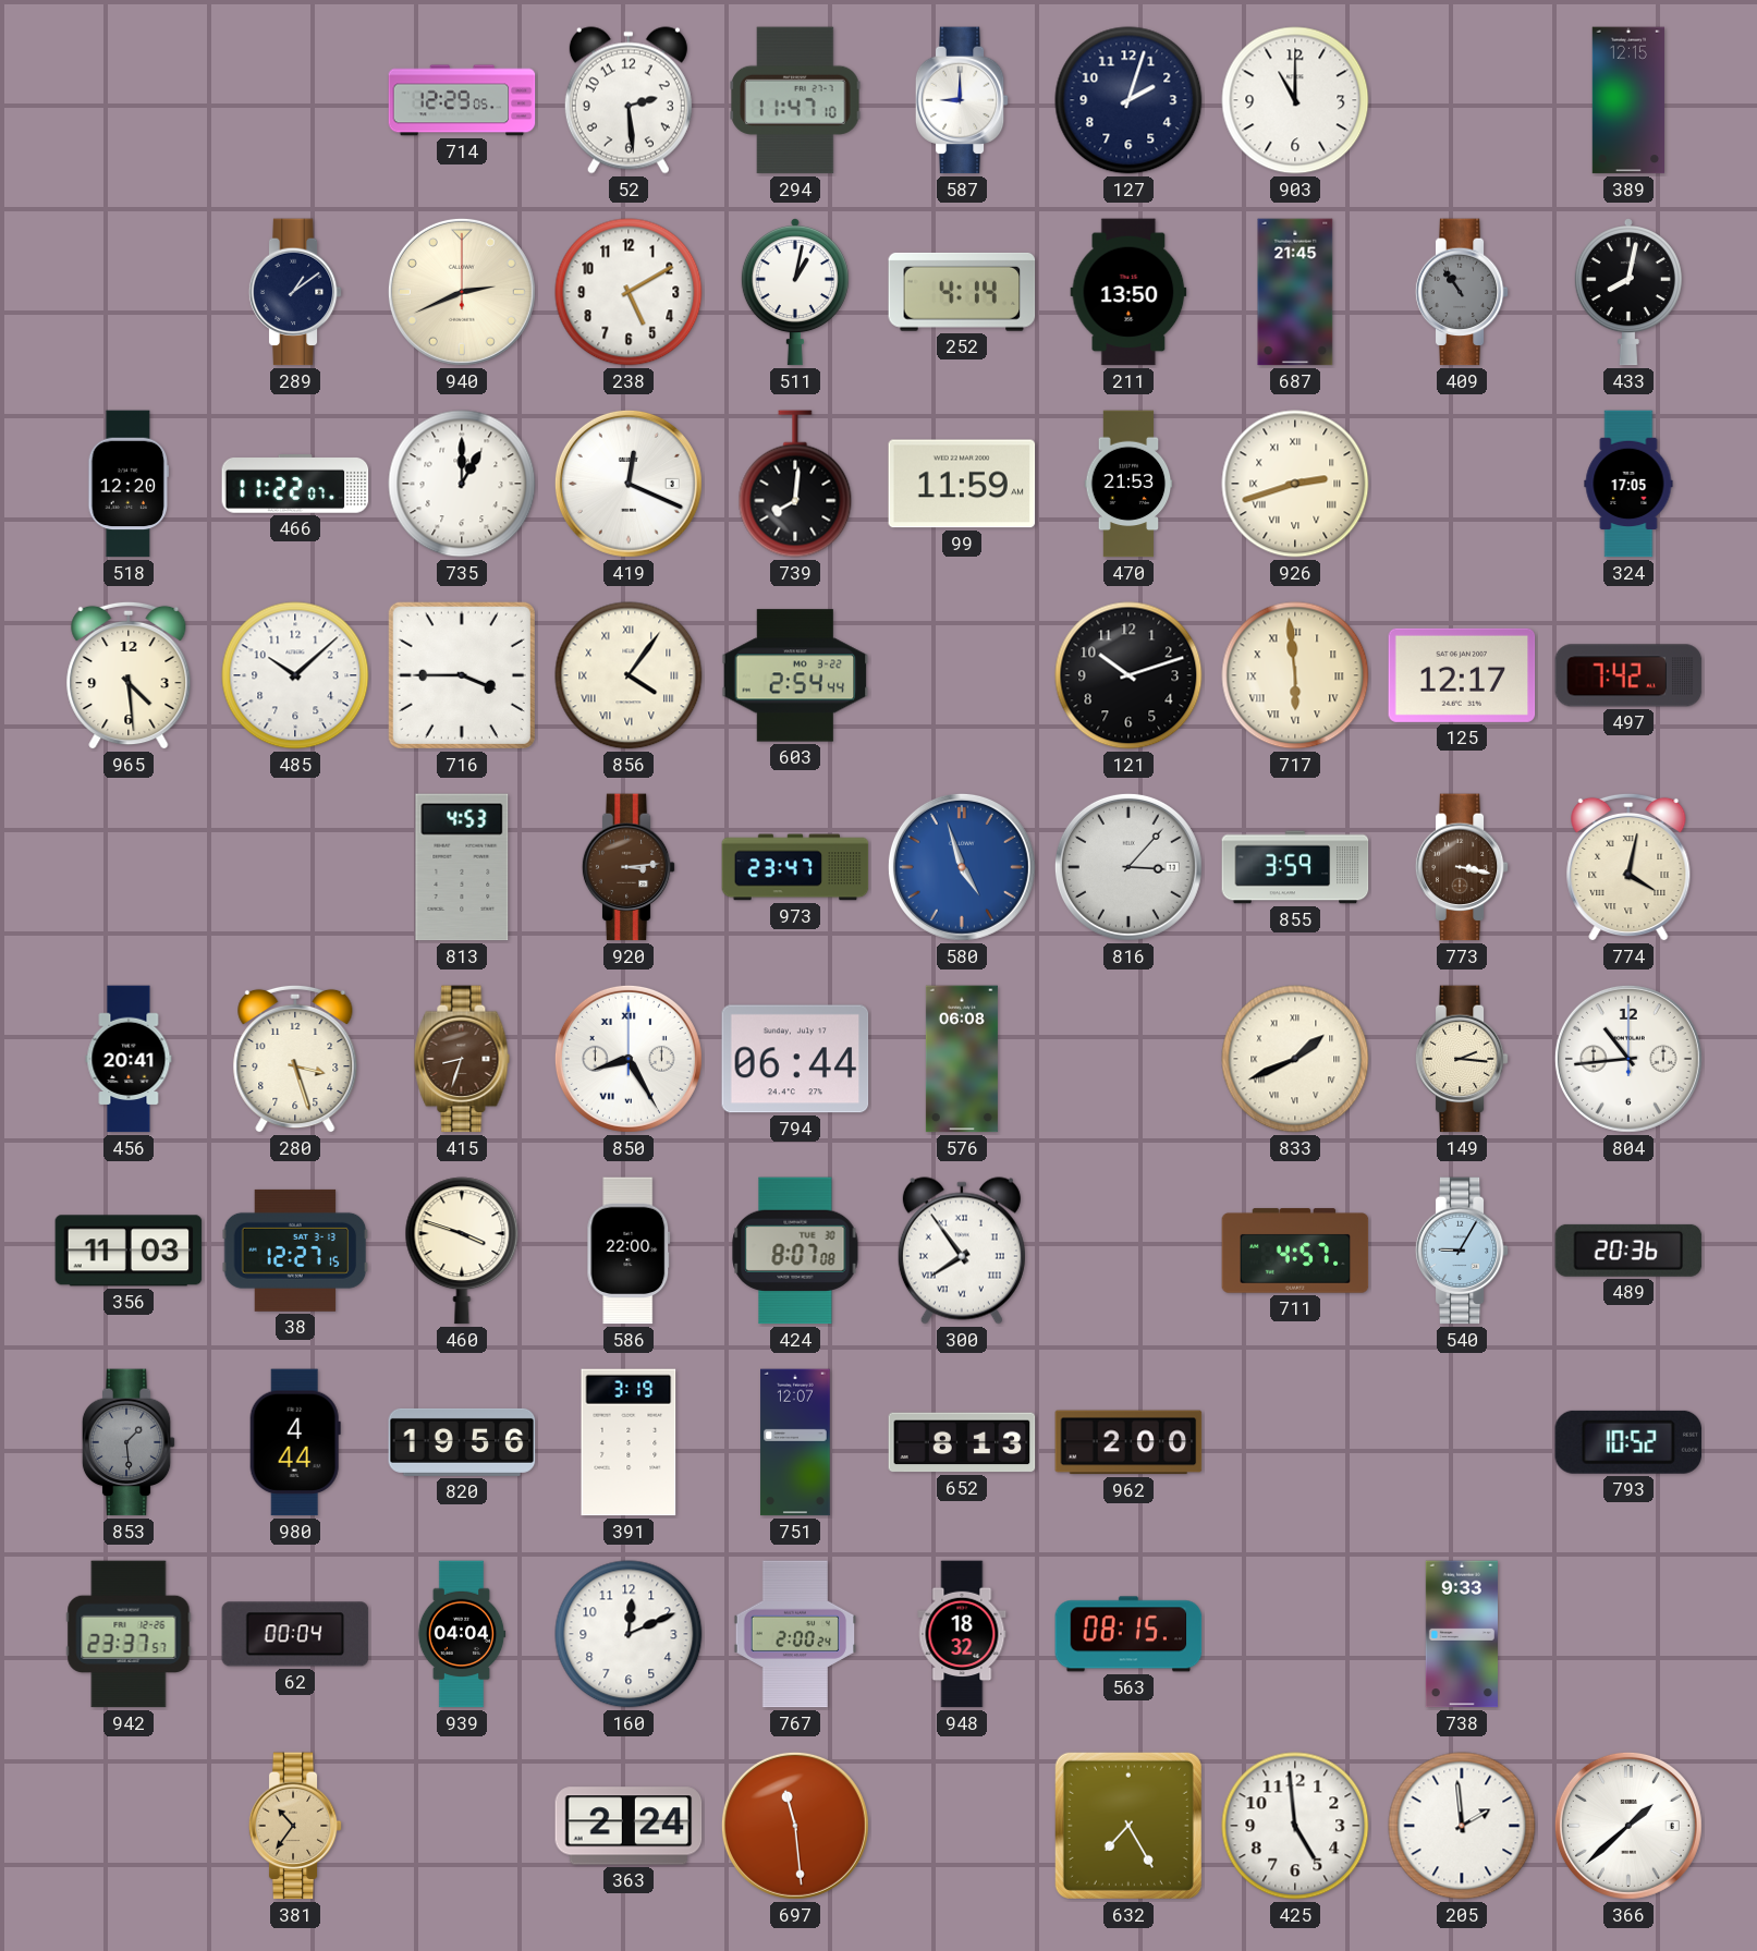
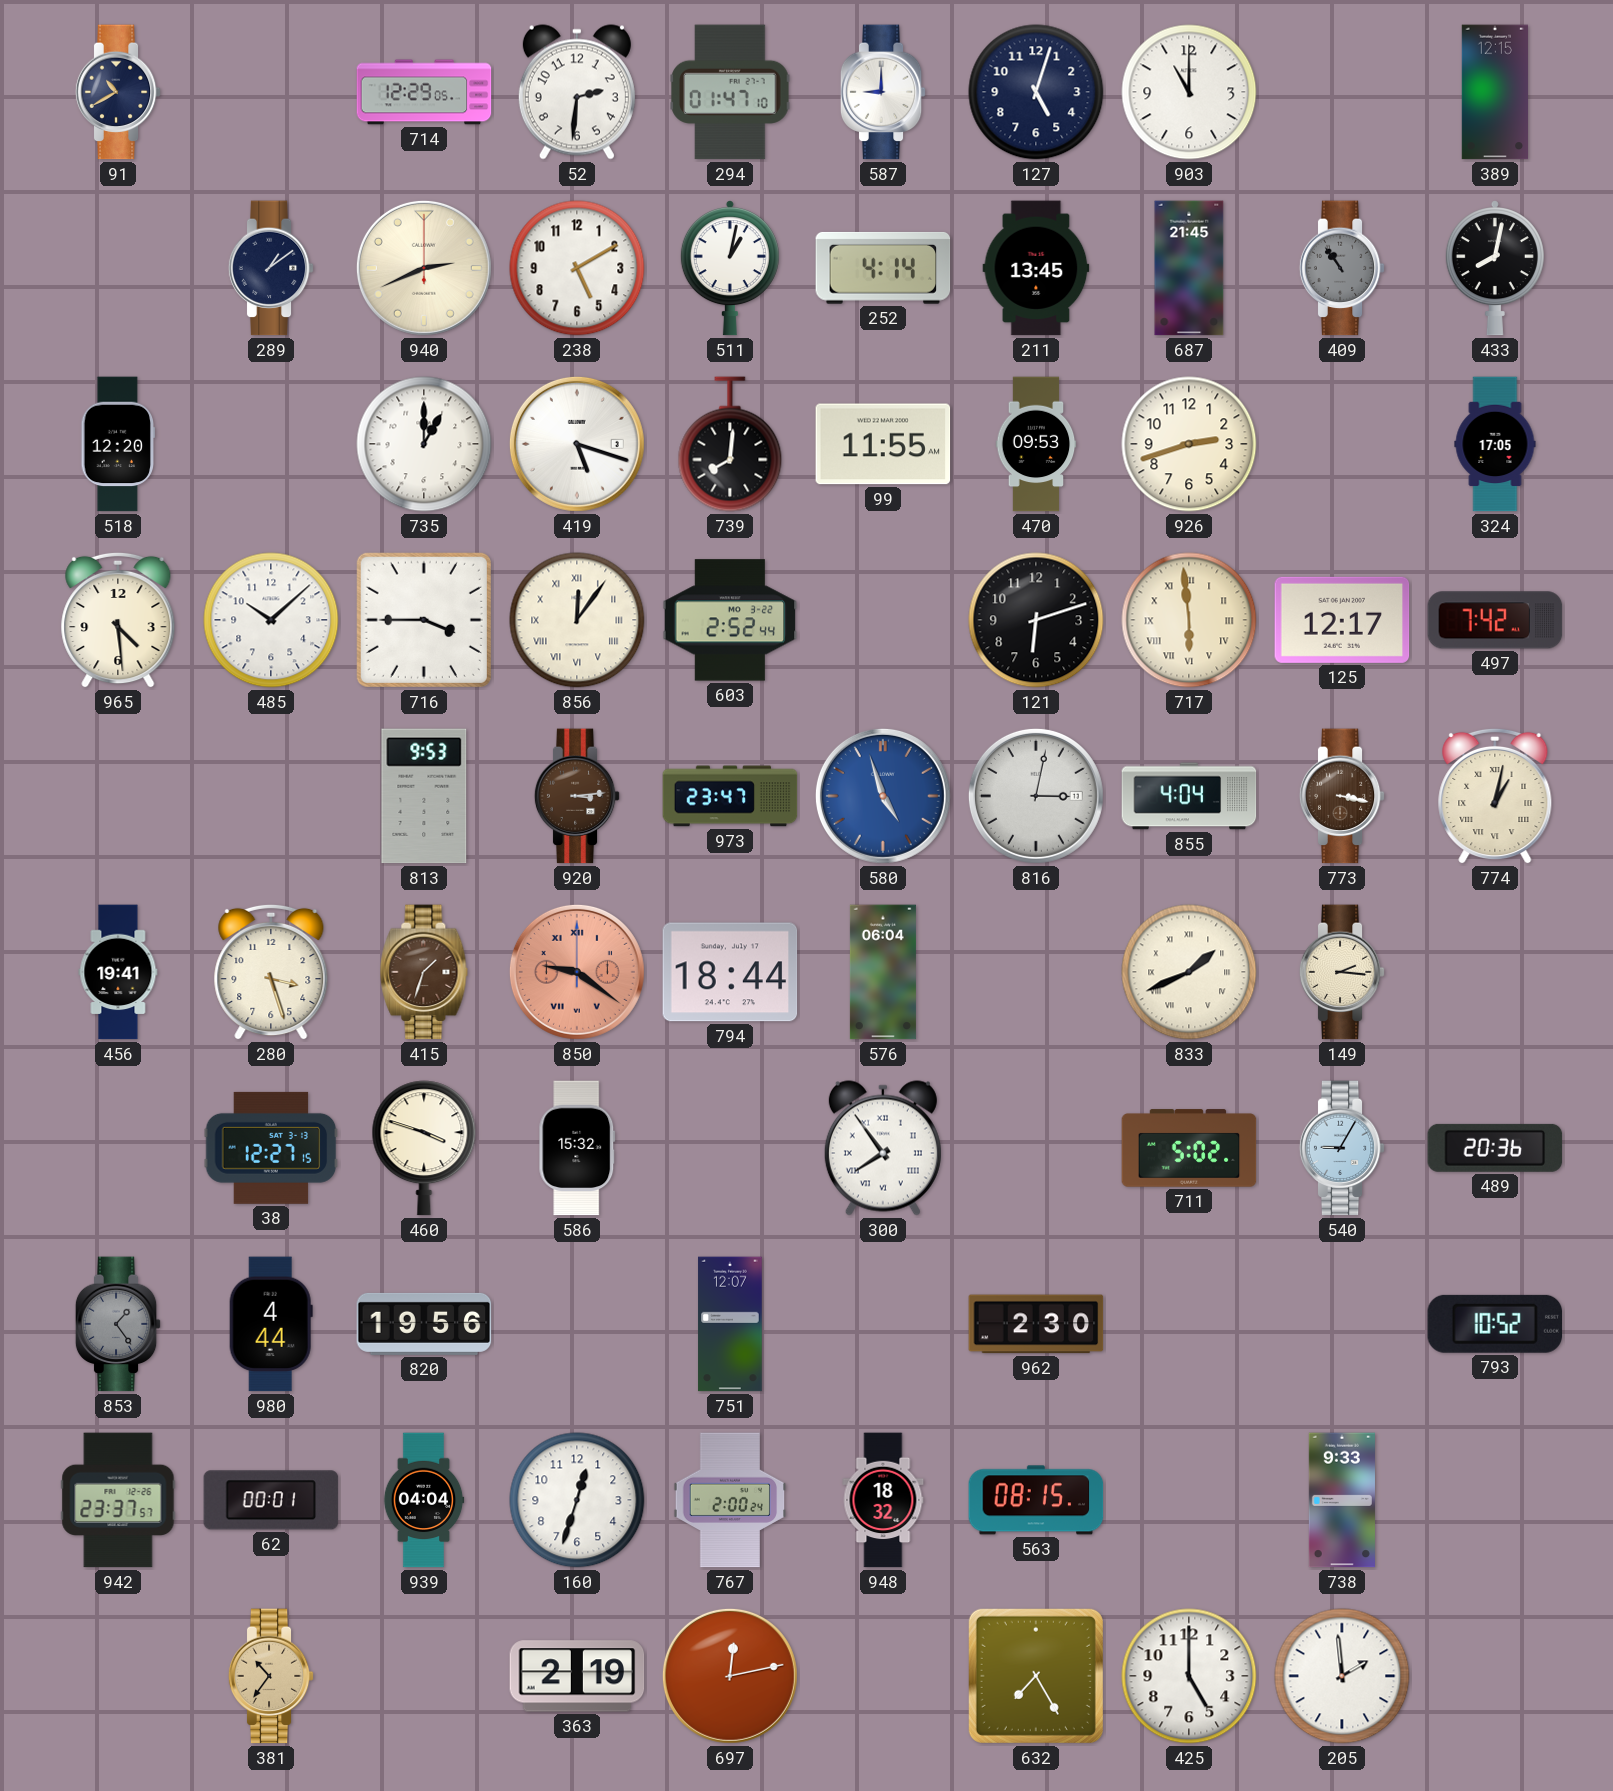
91: none -> 10:40
52: 2:29 -> 2:31
294: 11:47 -> 01:47
127: 2:03 -> 5:03
211: 13:50 -> 13:45
466: 11:22 -> none
419: 12:19 -> 5:18
99: 11:59 -> 11:55
470: 21:53 -> 09:53
926 numerals: Roman -> Arabic
856: 4:06 -> 12:06
603: 2:54 -> 2:52
121: 10:12 -> 6:12
813: 4:53 -> 9:53
816: 3:07 -> 3:02
855: 3:59 -> 4:04
774: 4:02 -> 1:02
456: 20:41 -> 19:41
415: 8:33 -> 1:33
850: 8:25 -> 9:21
850 dial: white -> salmon
794: 06:44 -> 18:44
576: 06:08 -> 06:04
804: 10:44 -> none
356: 11:03 -> none
586: 22:00 -> 15:32
424: 8:07 -> none
711: 4:57 -> 5:02
853: 1:29 -> 1:24
391: 3:19 -> none
652: 8:13 -> none
962: 2:00 -> 2:30
62: 00:04 -> 00:01
160: 12:11 -> 12:33
363: 2:24 -> 2:19
697: 11:29 -> 12:13
425: 4:59 -> 5:00
366: 1:38 -> none
